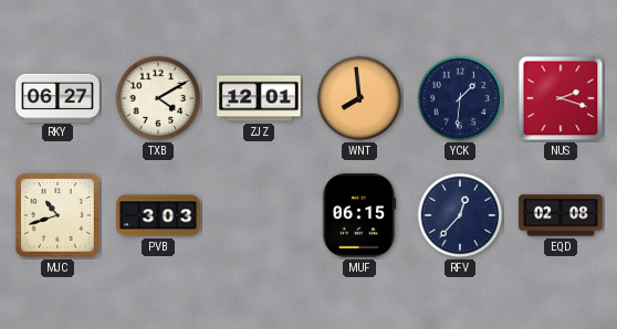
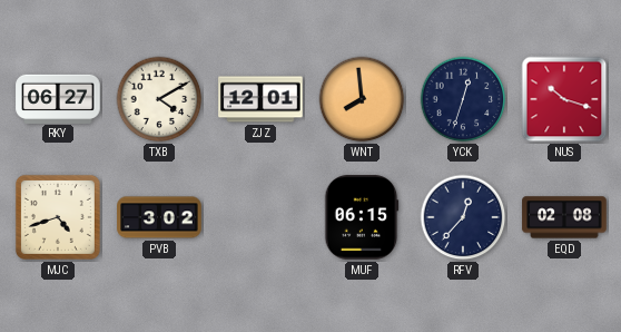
YCK: 1:31 -> 12:33
NUS: 2:18 -> 10:18
MJC: 10:42 -> 4:42
PVB: 3:03 -> 3:02
